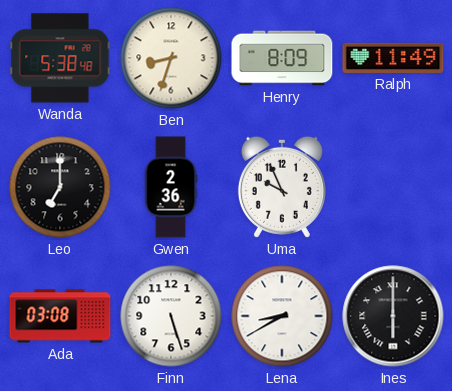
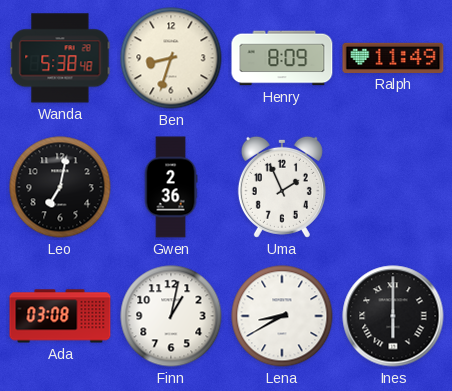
Leo: 7:00 -> 7:02
Uma: 9:56 -> 1:56
Finn: 5:27 -> 1:02
